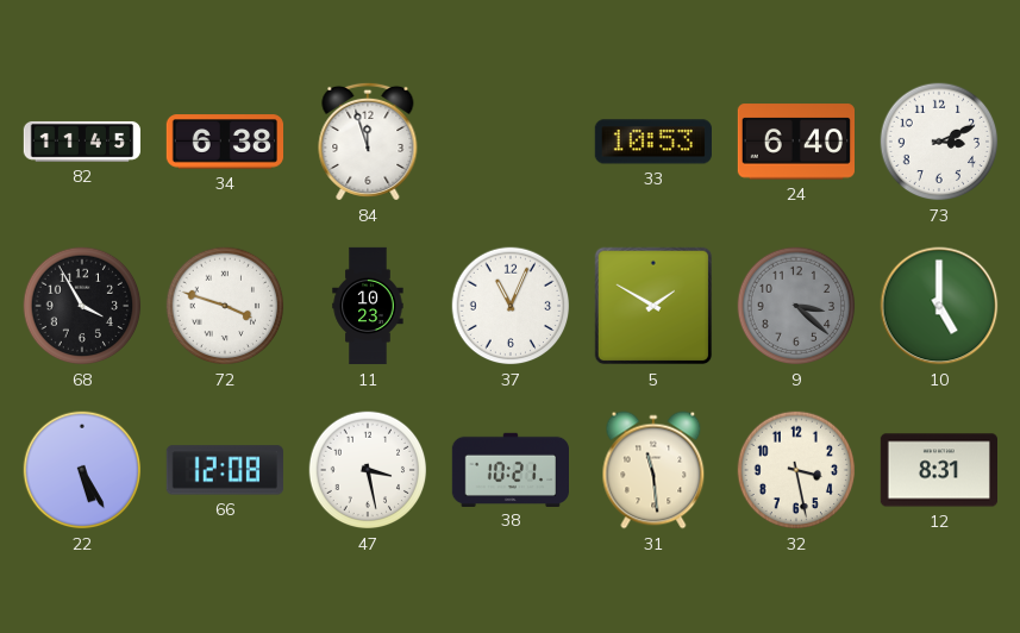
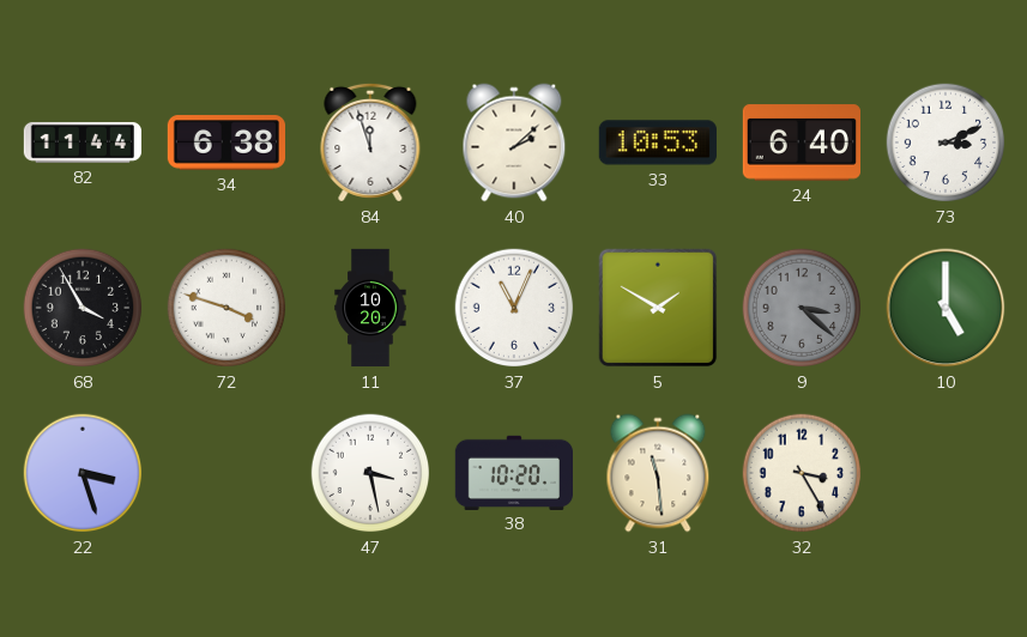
82: 11:45 -> 11:44
40: none -> 2:08
11: 10:23 -> 10:20
22: 5:25 -> 3:27
66: 12:08 -> none
38: 10:21 -> 10:20
32: 3:28 -> 3:25
12: 8:31 -> none
